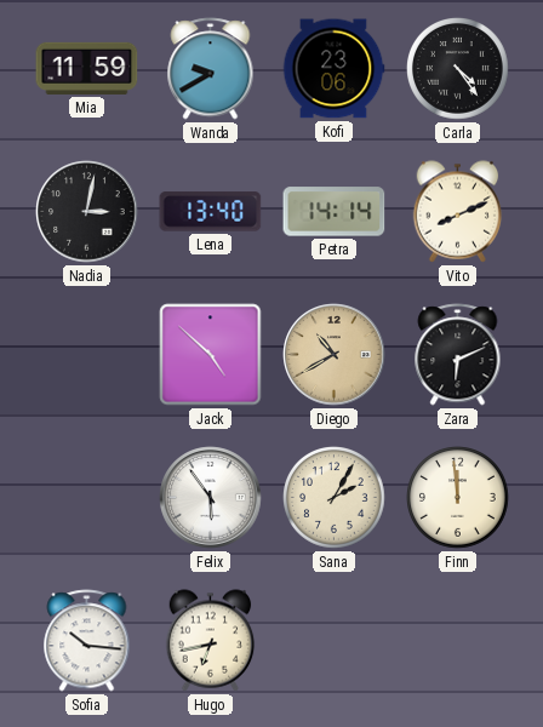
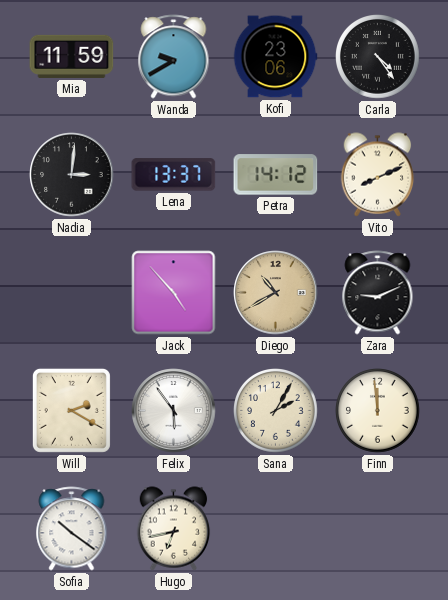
Nadia: 3:02 -> 3:01
Lena: 13:40 -> 13:37
Petra: 14:14 -> 14:12
Jack: 4:52 -> 4:53
Zara: 6:11 -> 9:11
Will: none -> 2:20
Sofia: 10:16 -> 10:21
